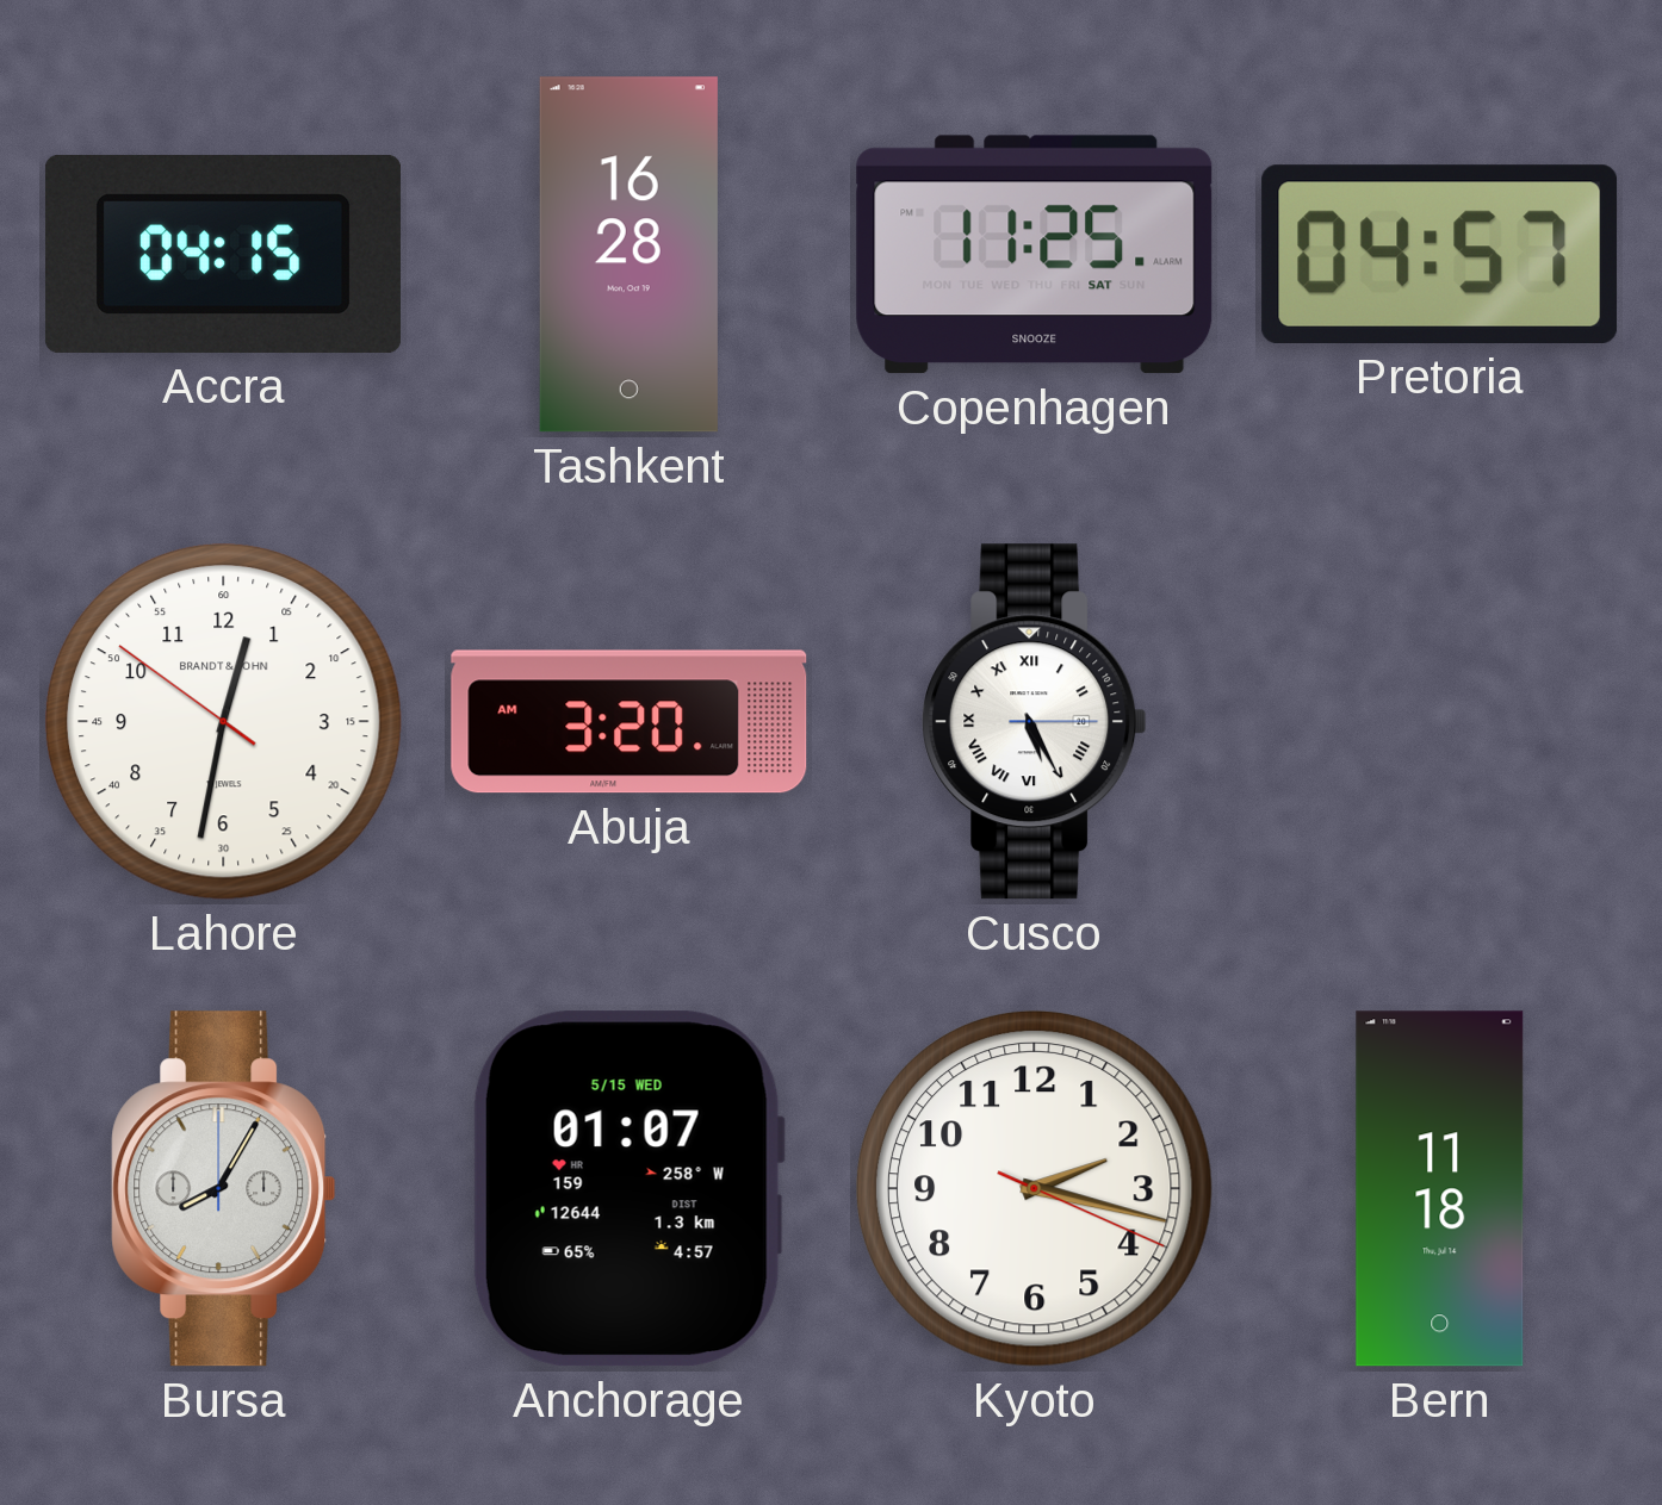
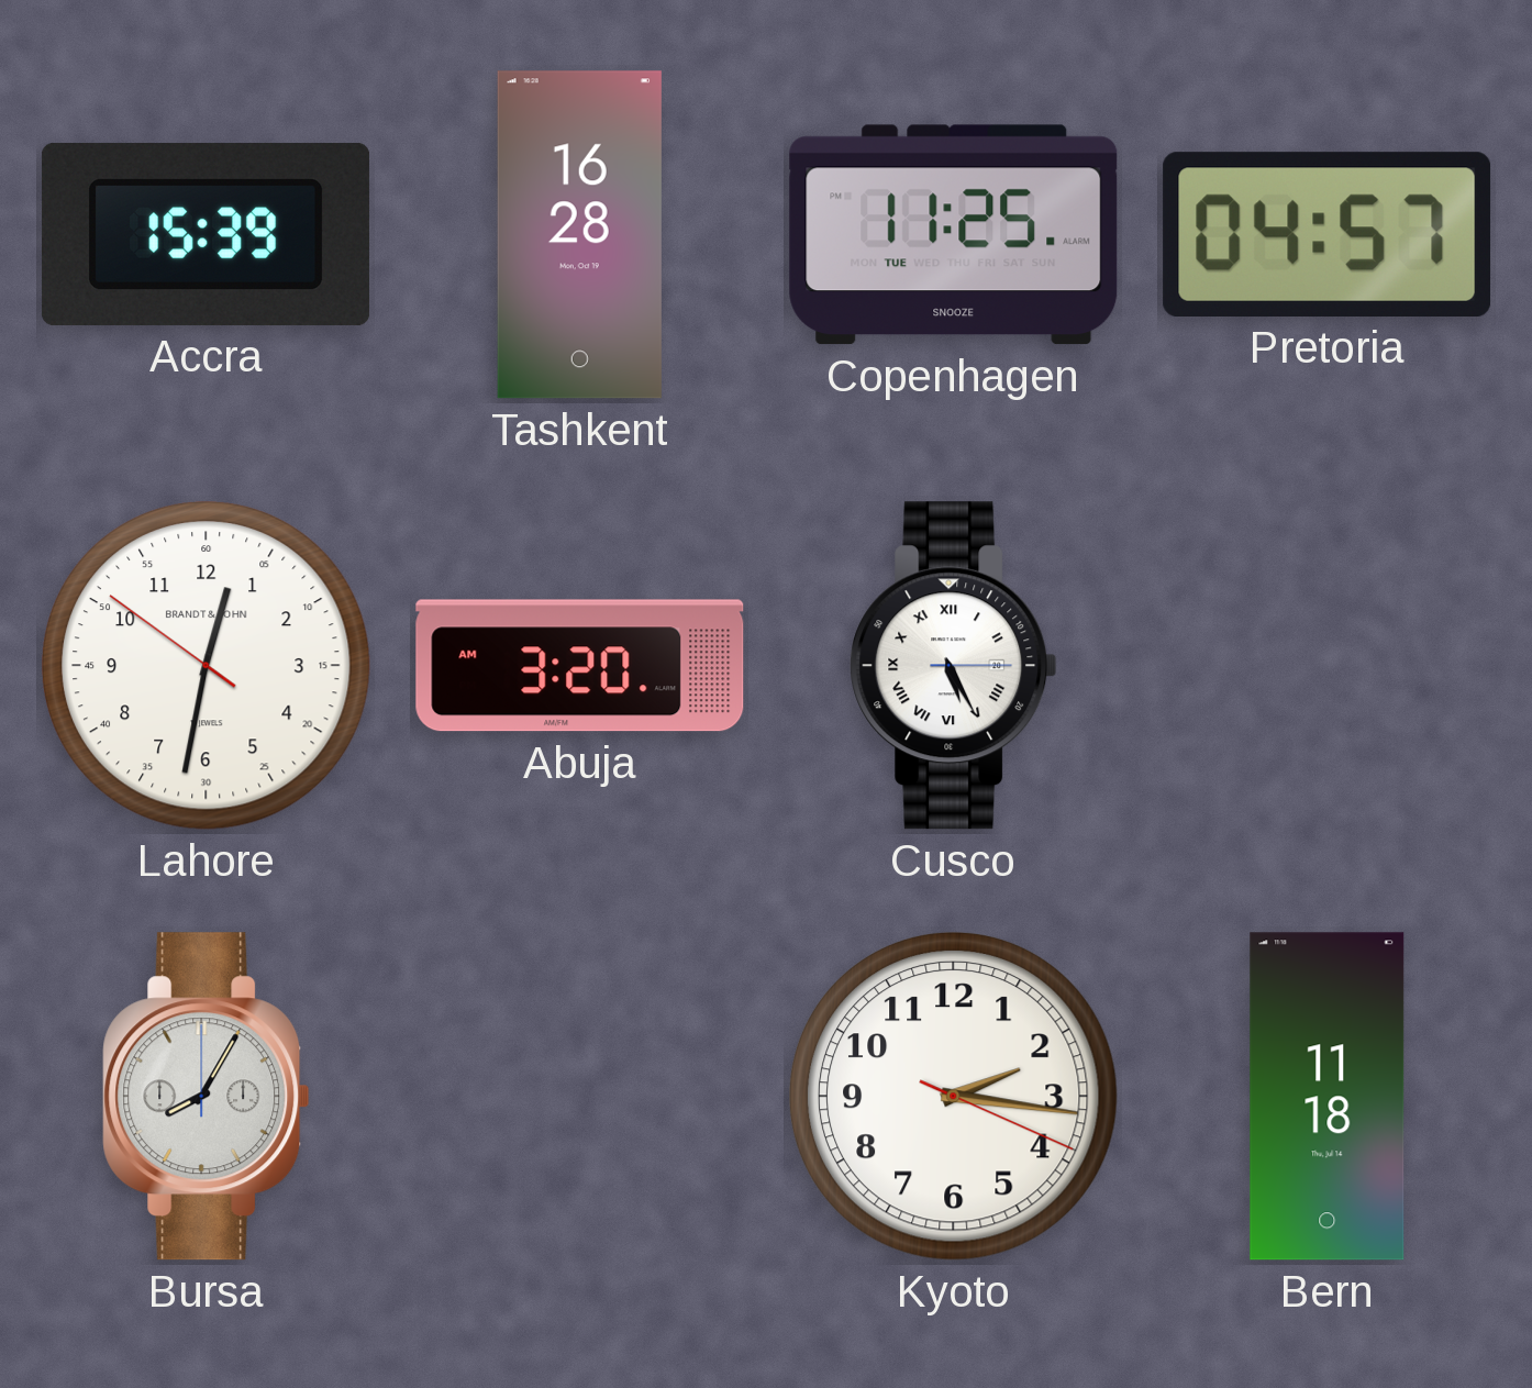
Accra: 04:15 -> 15:39
Copenhagen date: SAT -> TUE
Anchorage: 01:07 -> none
Kyoto: 2:17 -> 2:16
